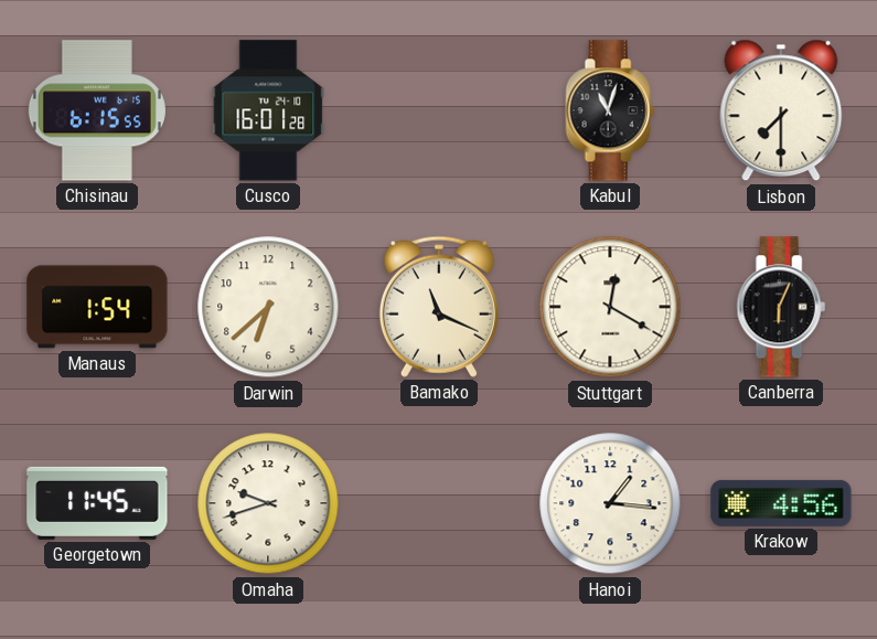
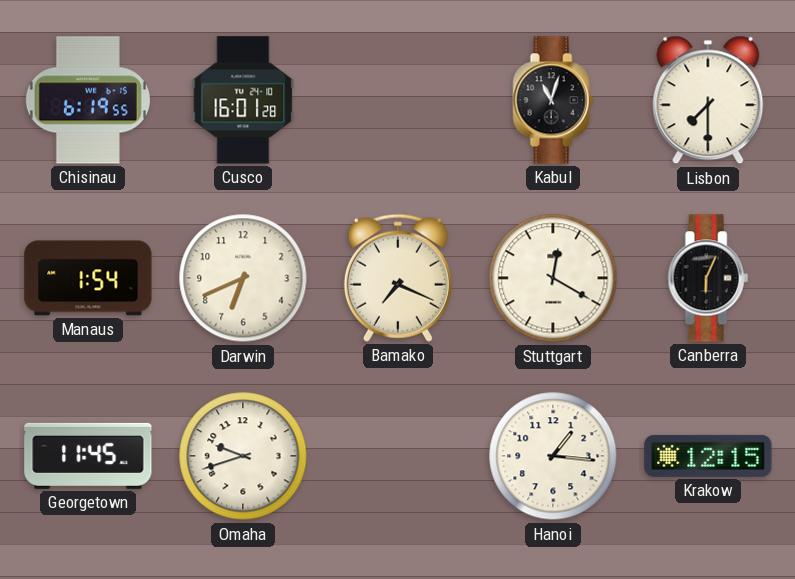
Chisinau: 6:15 -> 6:19
Darwin: 6:38 -> 6:41
Bamako: 11:19 -> 7:19
Krakow: 4:56 -> 12:15
